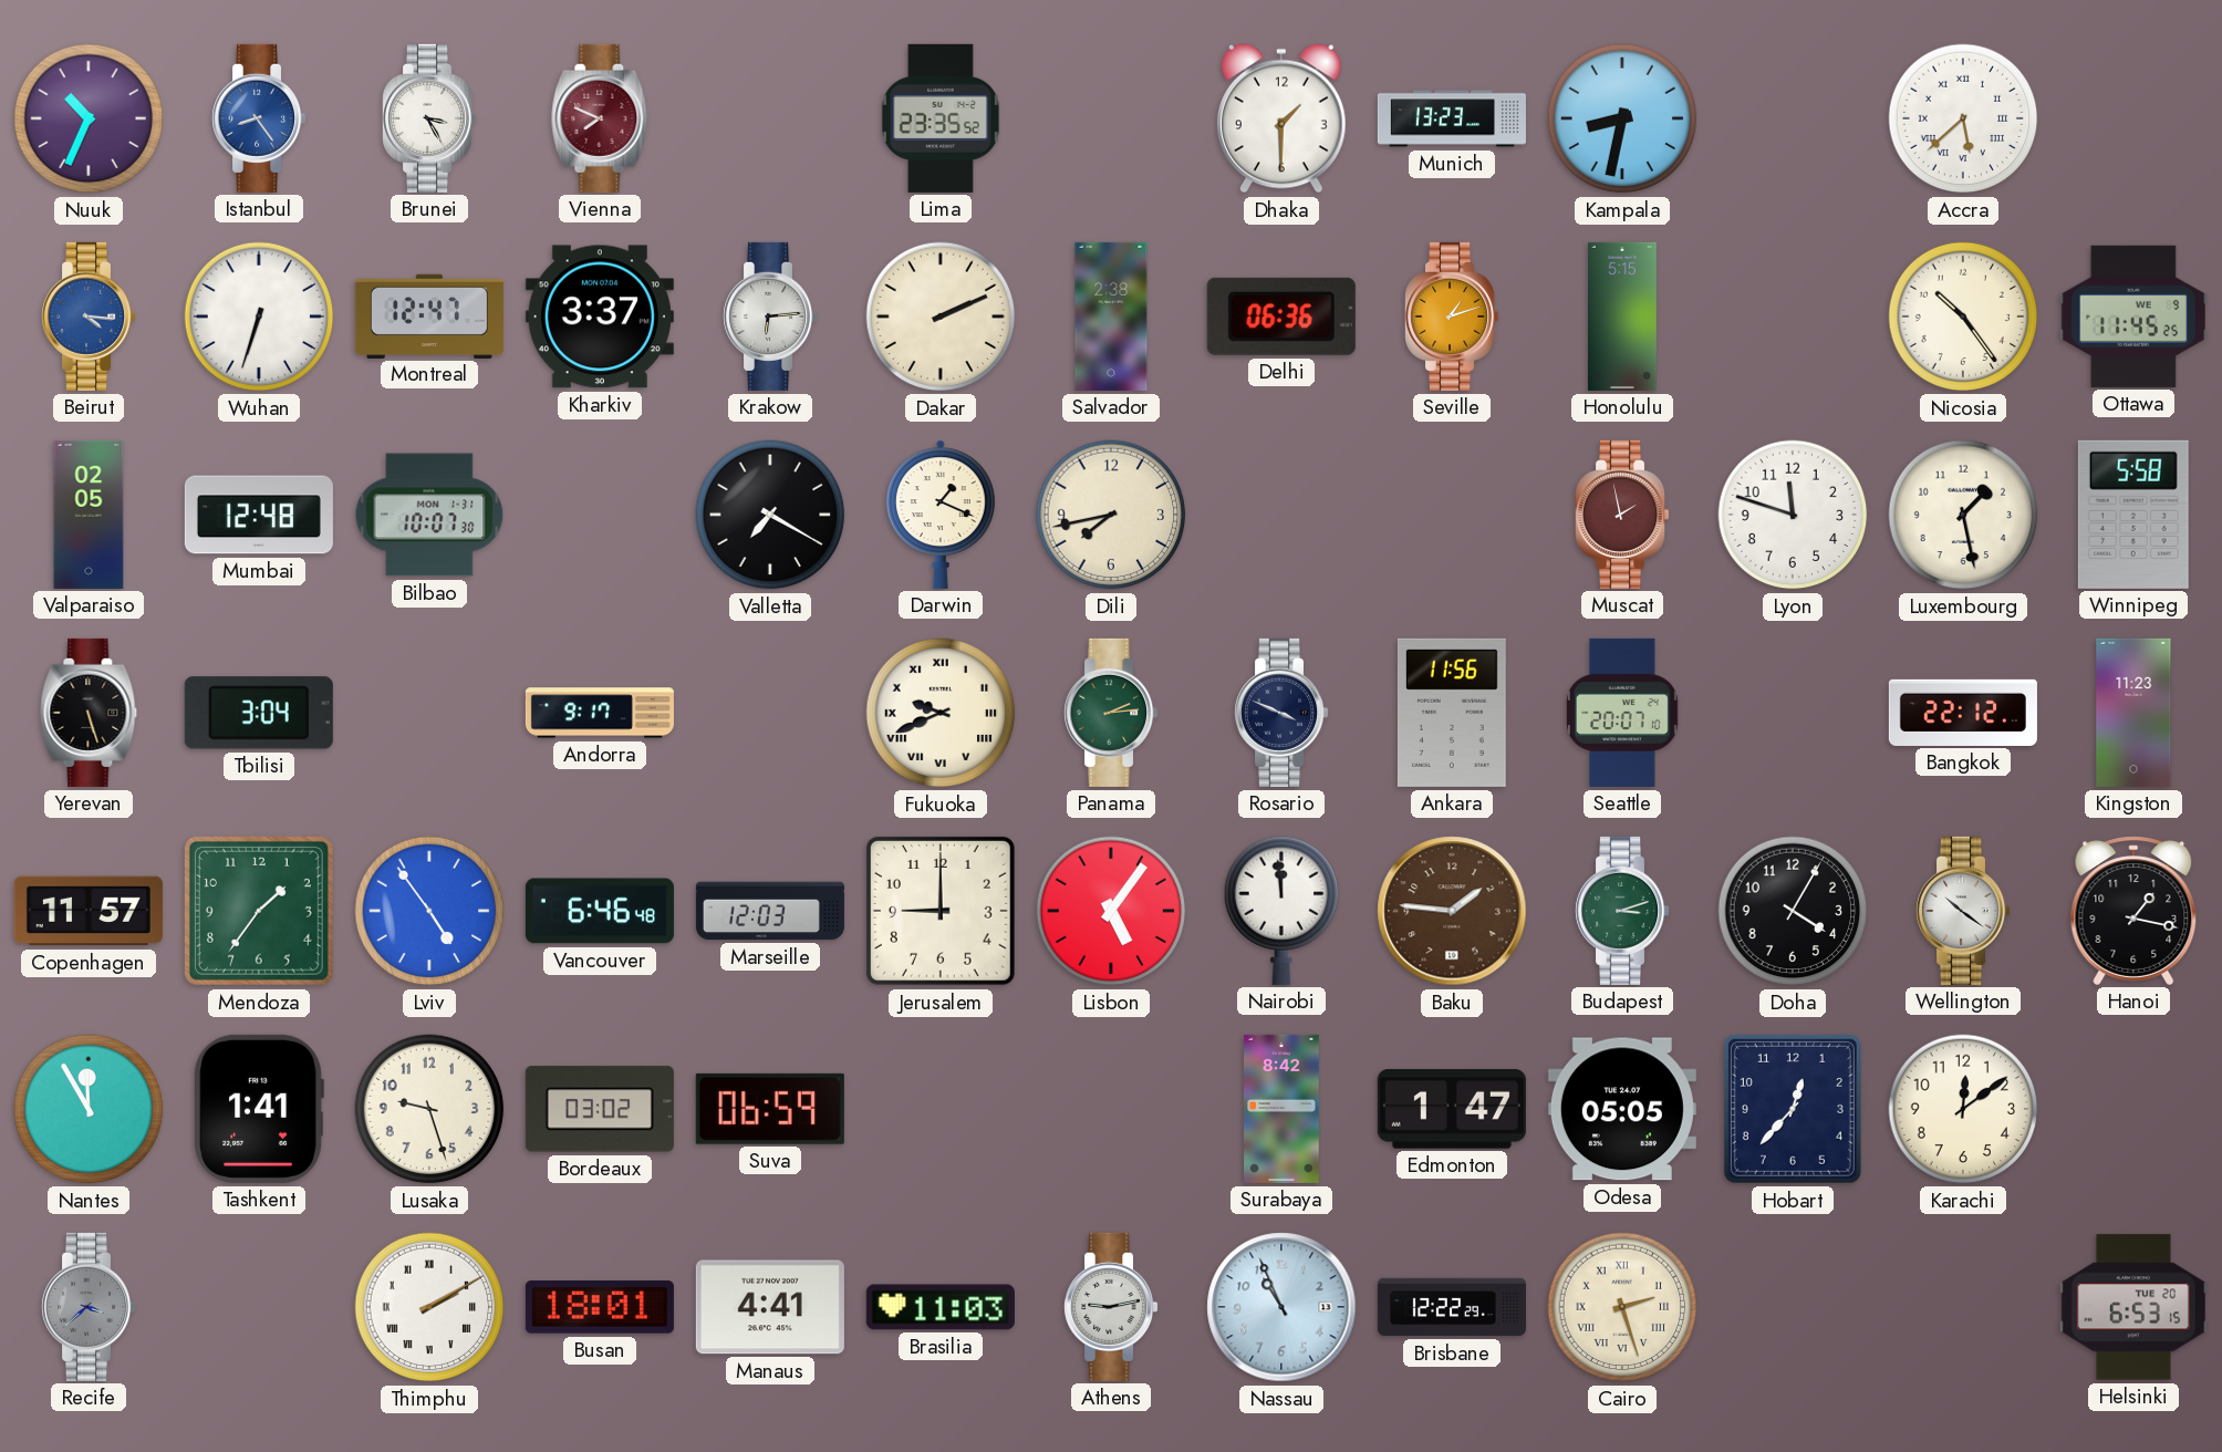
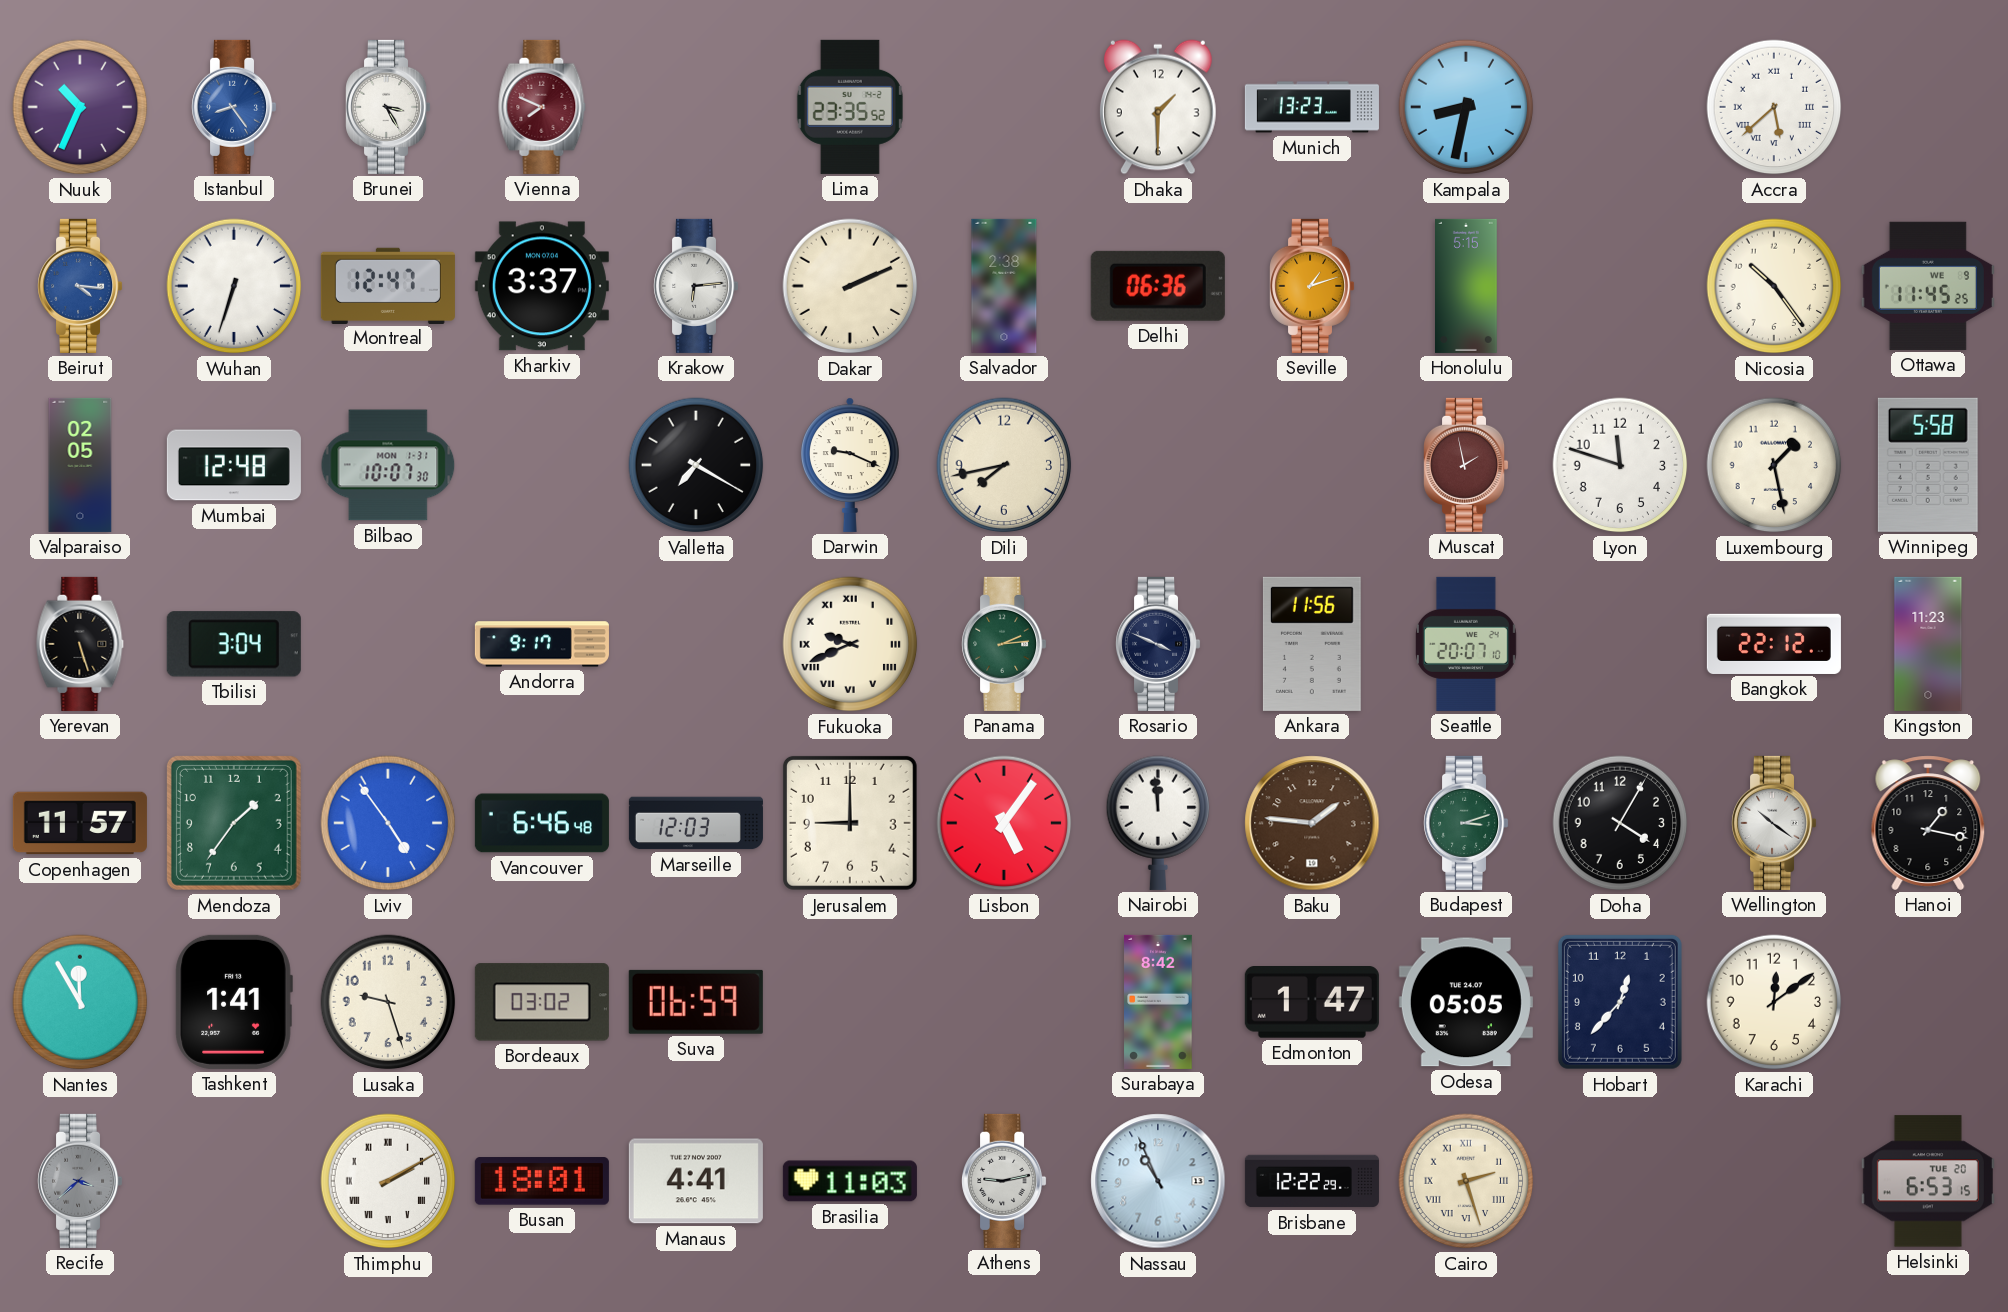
Darwin: 1:19 -> 9:19
